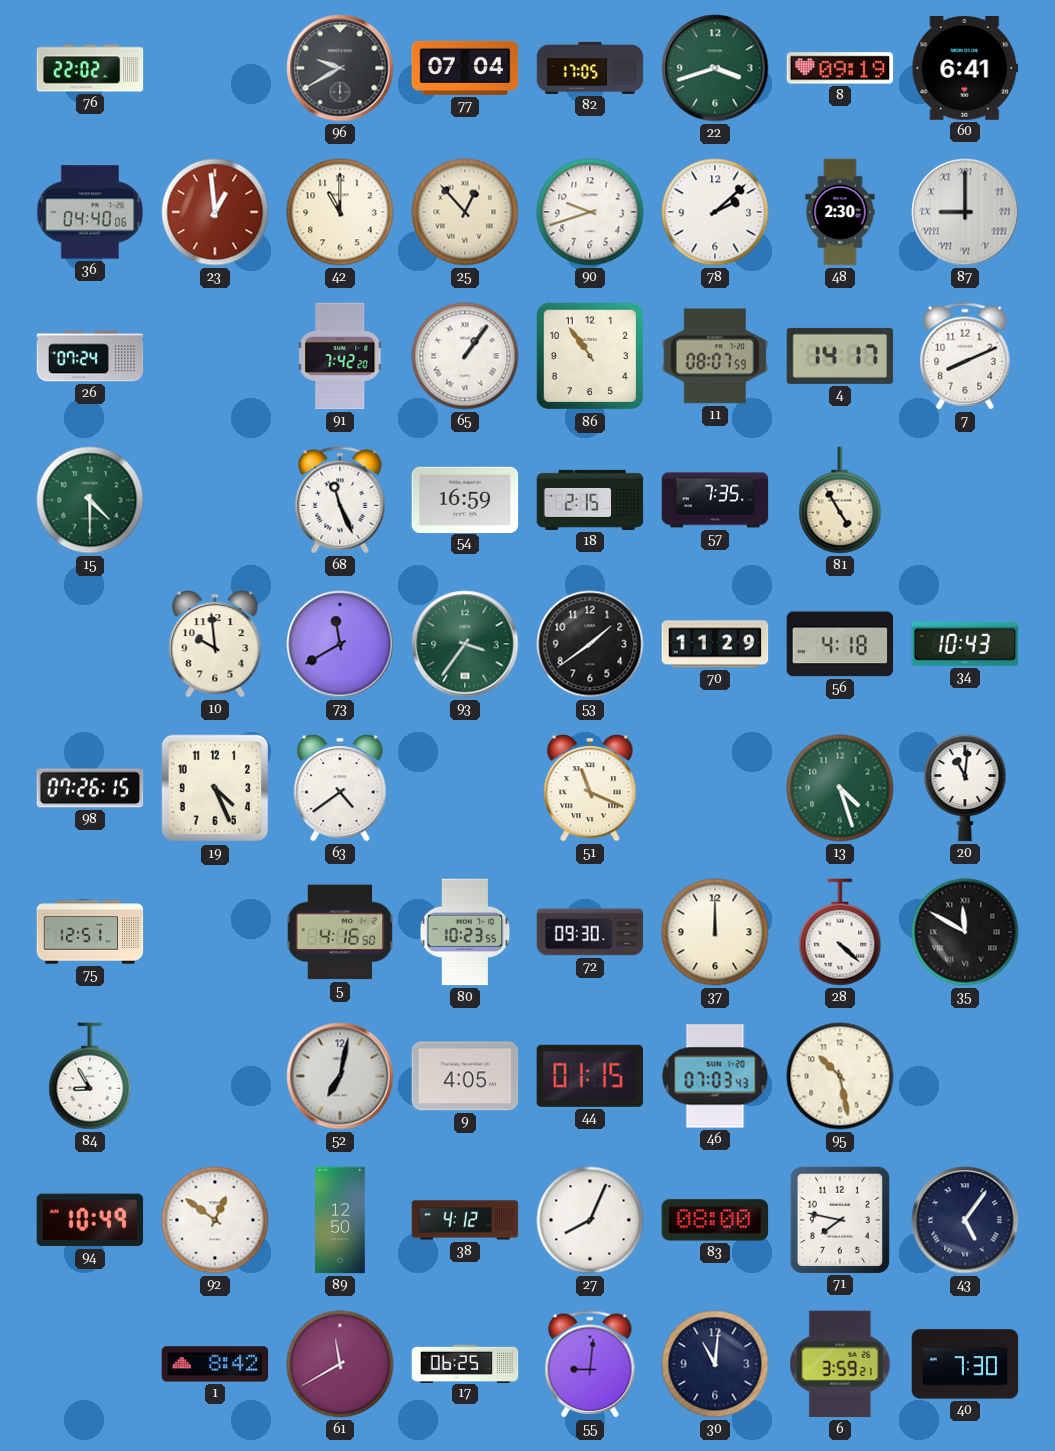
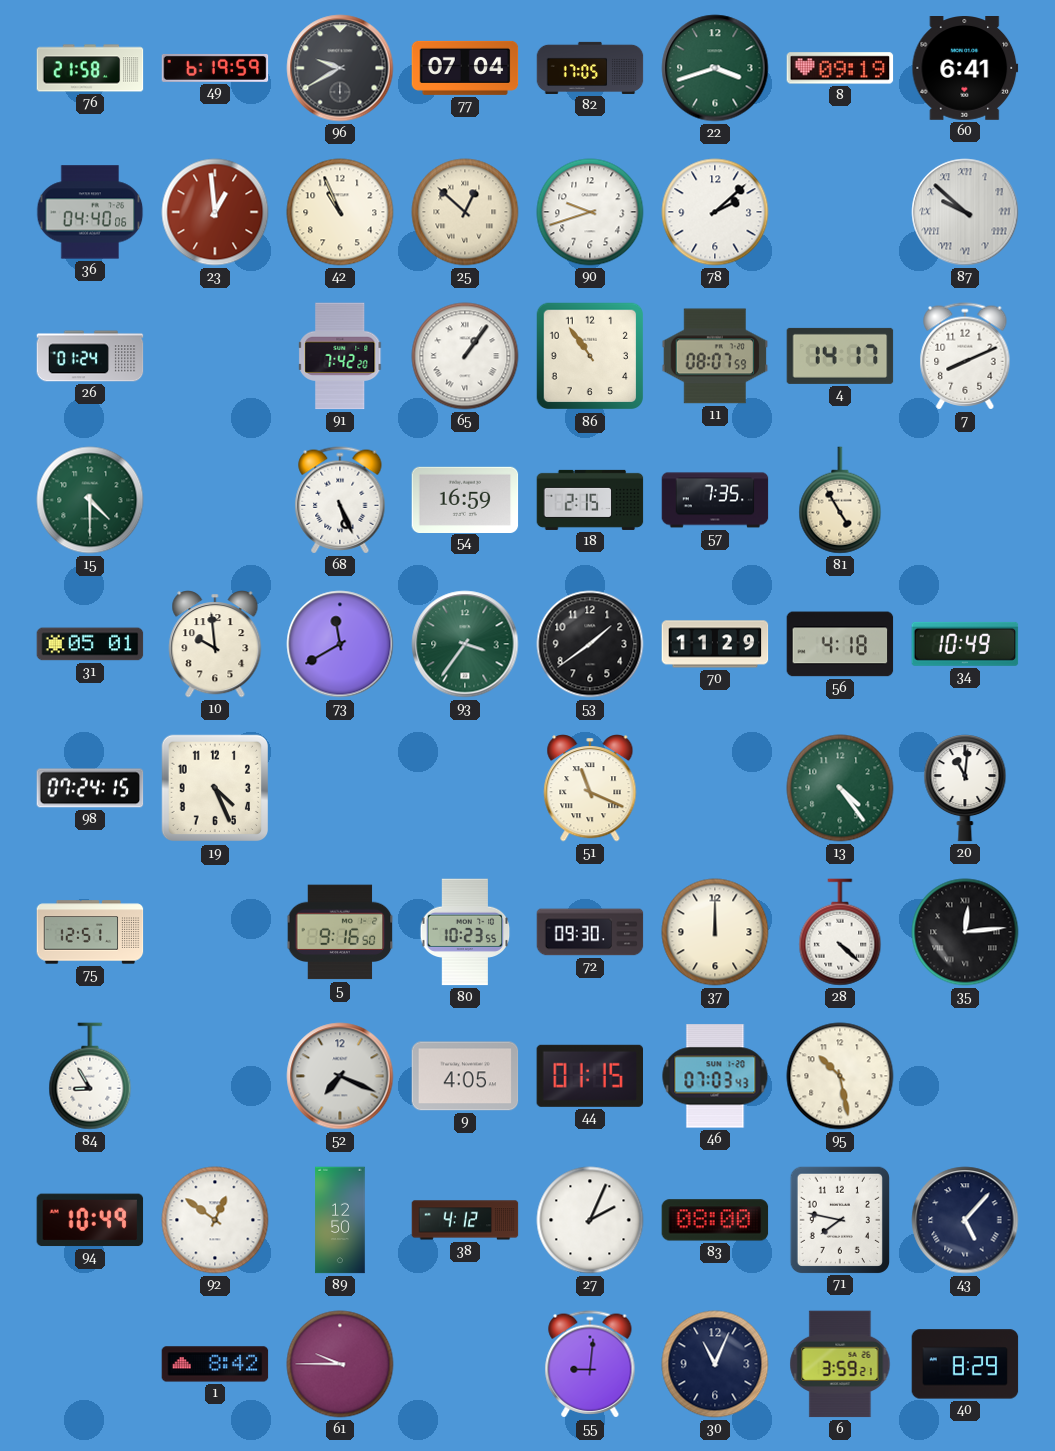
76: 22:02 -> 21:58
49: none -> 6:19
42: 11:00 -> 10:56
25: 12:53 -> 12:52
48: 2:30 -> none
87: 9:00 -> 9:52
26: 07:24 -> 01:24
68: 11:26 -> 5:26
31: none -> 05:01
34: 10:43 -> 10:49
98: 07:26 -> 07:24
63: 4:39 -> none
13: 4:27 -> 4:24
5: 4:16 -> 9:16
35: 11:50 -> 12:14
52: 7:02 -> 7:19
27: 8:04 -> 2:04
43: 5:06 -> 5:07
61: 11:40 -> 9:45
17: 06:25 -> none
30: 11:01 -> 11:04
40: 7:30 -> 8:29
